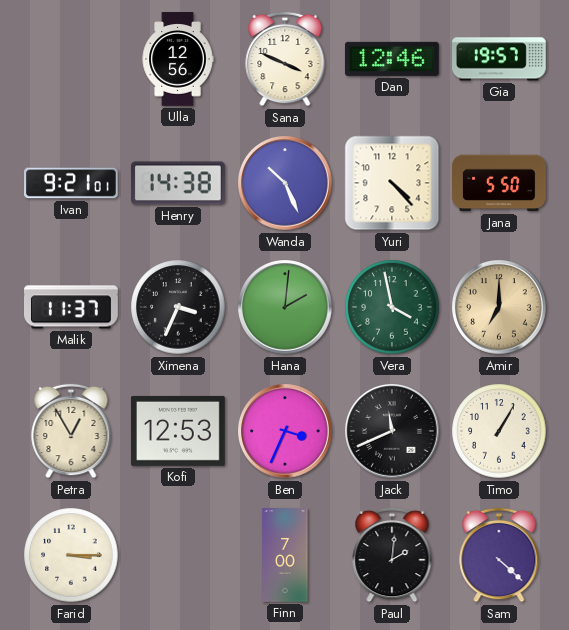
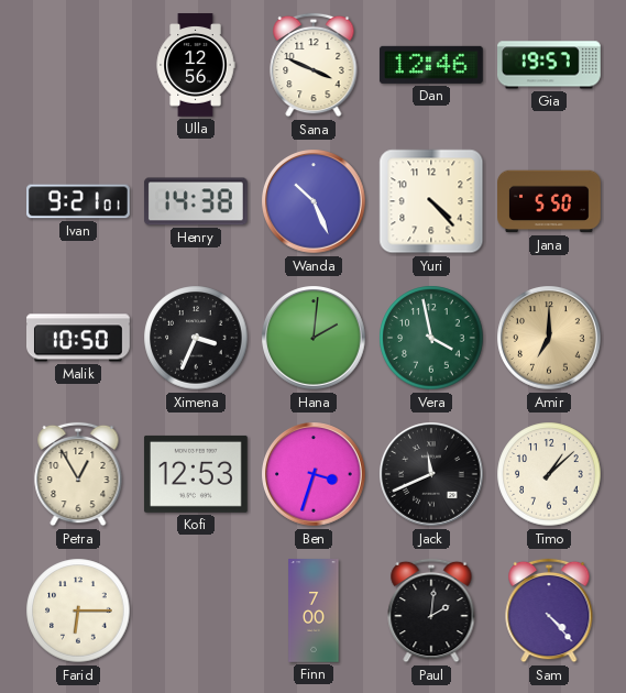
Malik: 11:37 -> 10:50
Ben: 3:34 -> 3:33
Timo: 1:05 -> 1:08
Farid: 3:15 -> 6:15
Sam: 4:22 -> 4:23
